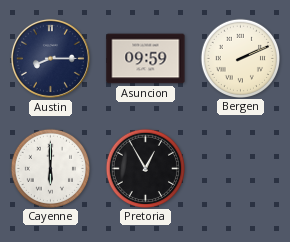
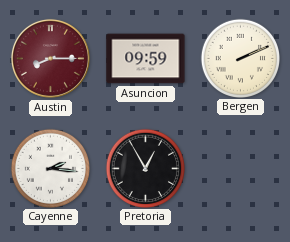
Austin dial: navy -> burgundy
Cayenne: 6:00 -> 2:16
